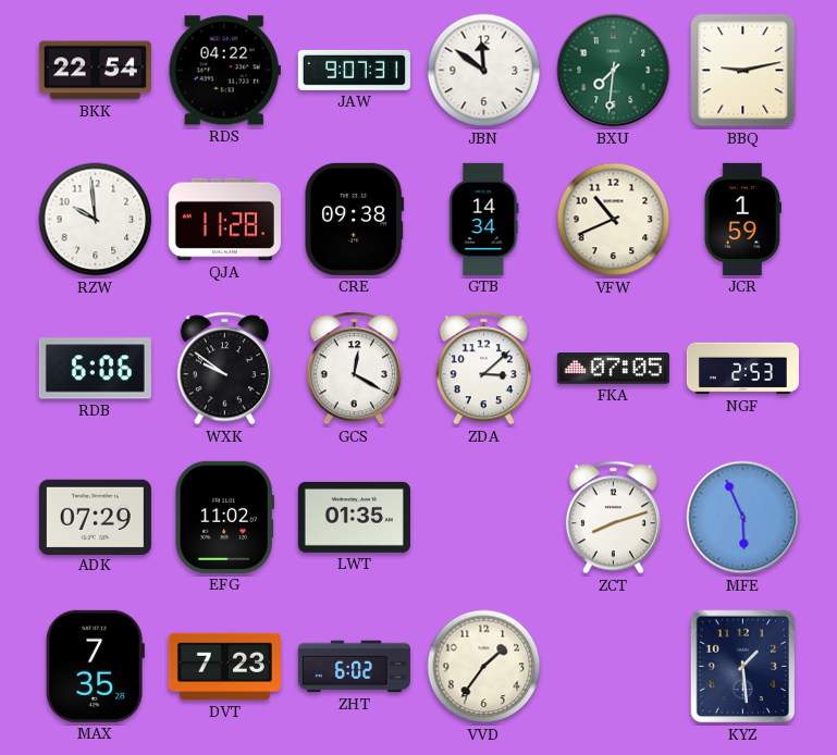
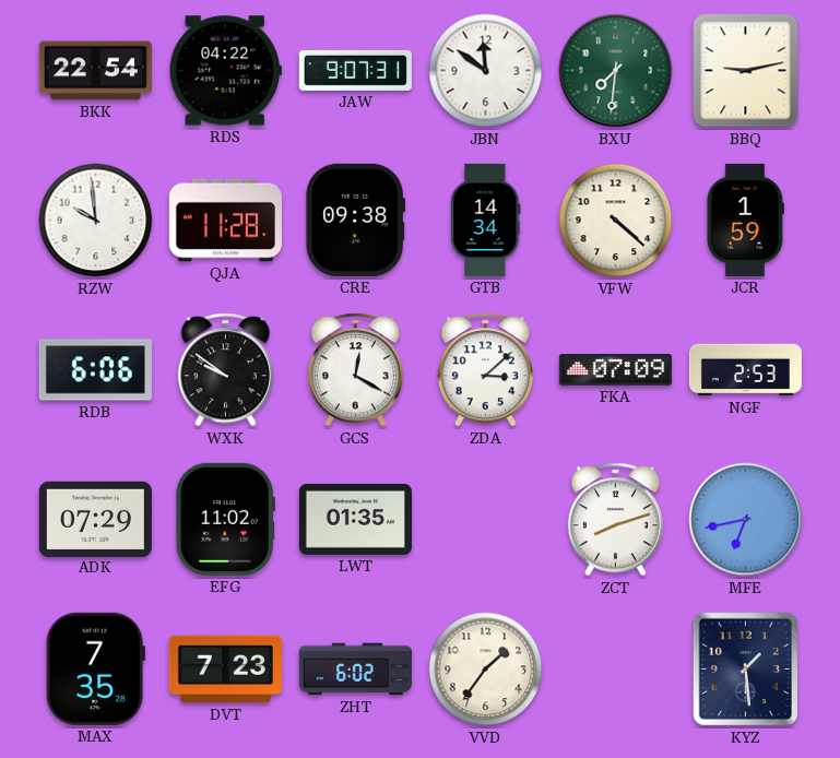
VFW: 10:41 -> 4:22
FKA: 07:05 -> 07:09
MFE: 5:56 -> 6:43
